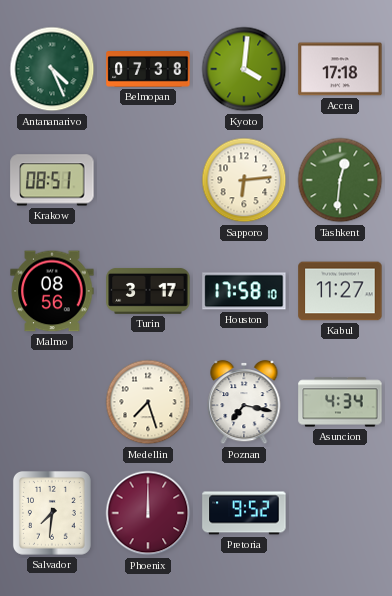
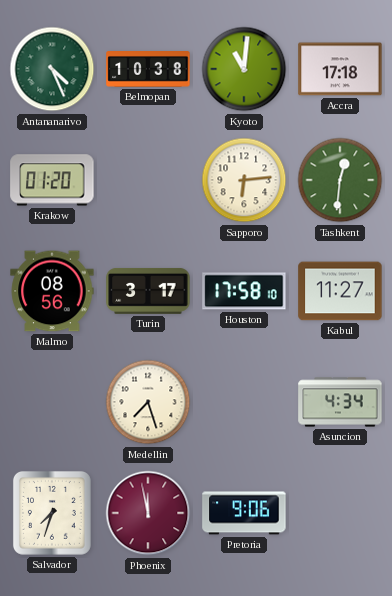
Belmopan: 07:38 -> 10:38
Kyoto: 4:01 -> 11:01
Krakow: 08:51 -> 01:20
Poznan: 7:17 -> none
Salvador: 7:31 -> 7:33
Phoenix: 12:00 -> 11:58
Pretoria: 9:52 -> 9:06
